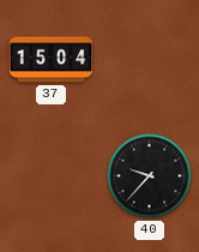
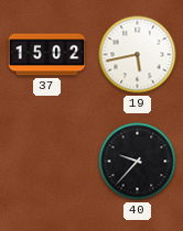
37: 15:04 -> 15:02
19: none -> 5:43
